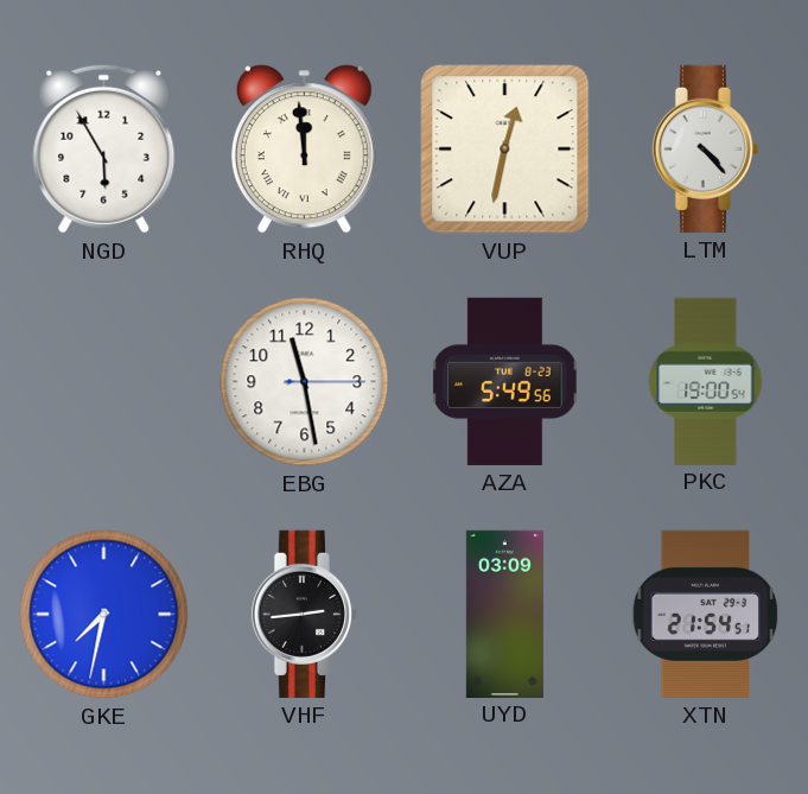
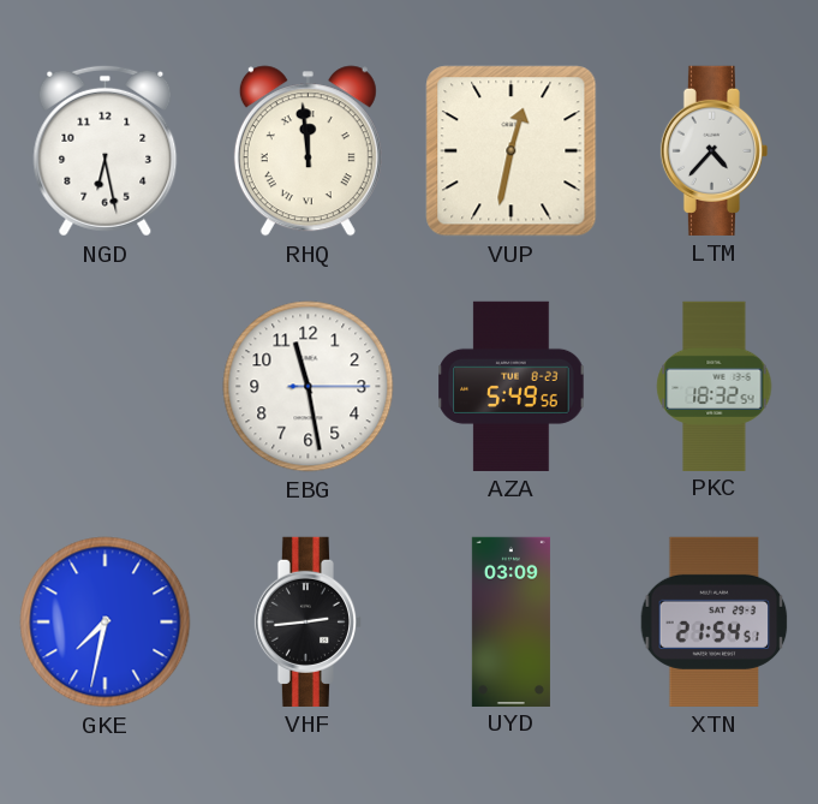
NGD: 5:55 -> 6:28
LTM: 4:23 -> 4:37
PKC: 19:00 -> 18:32
